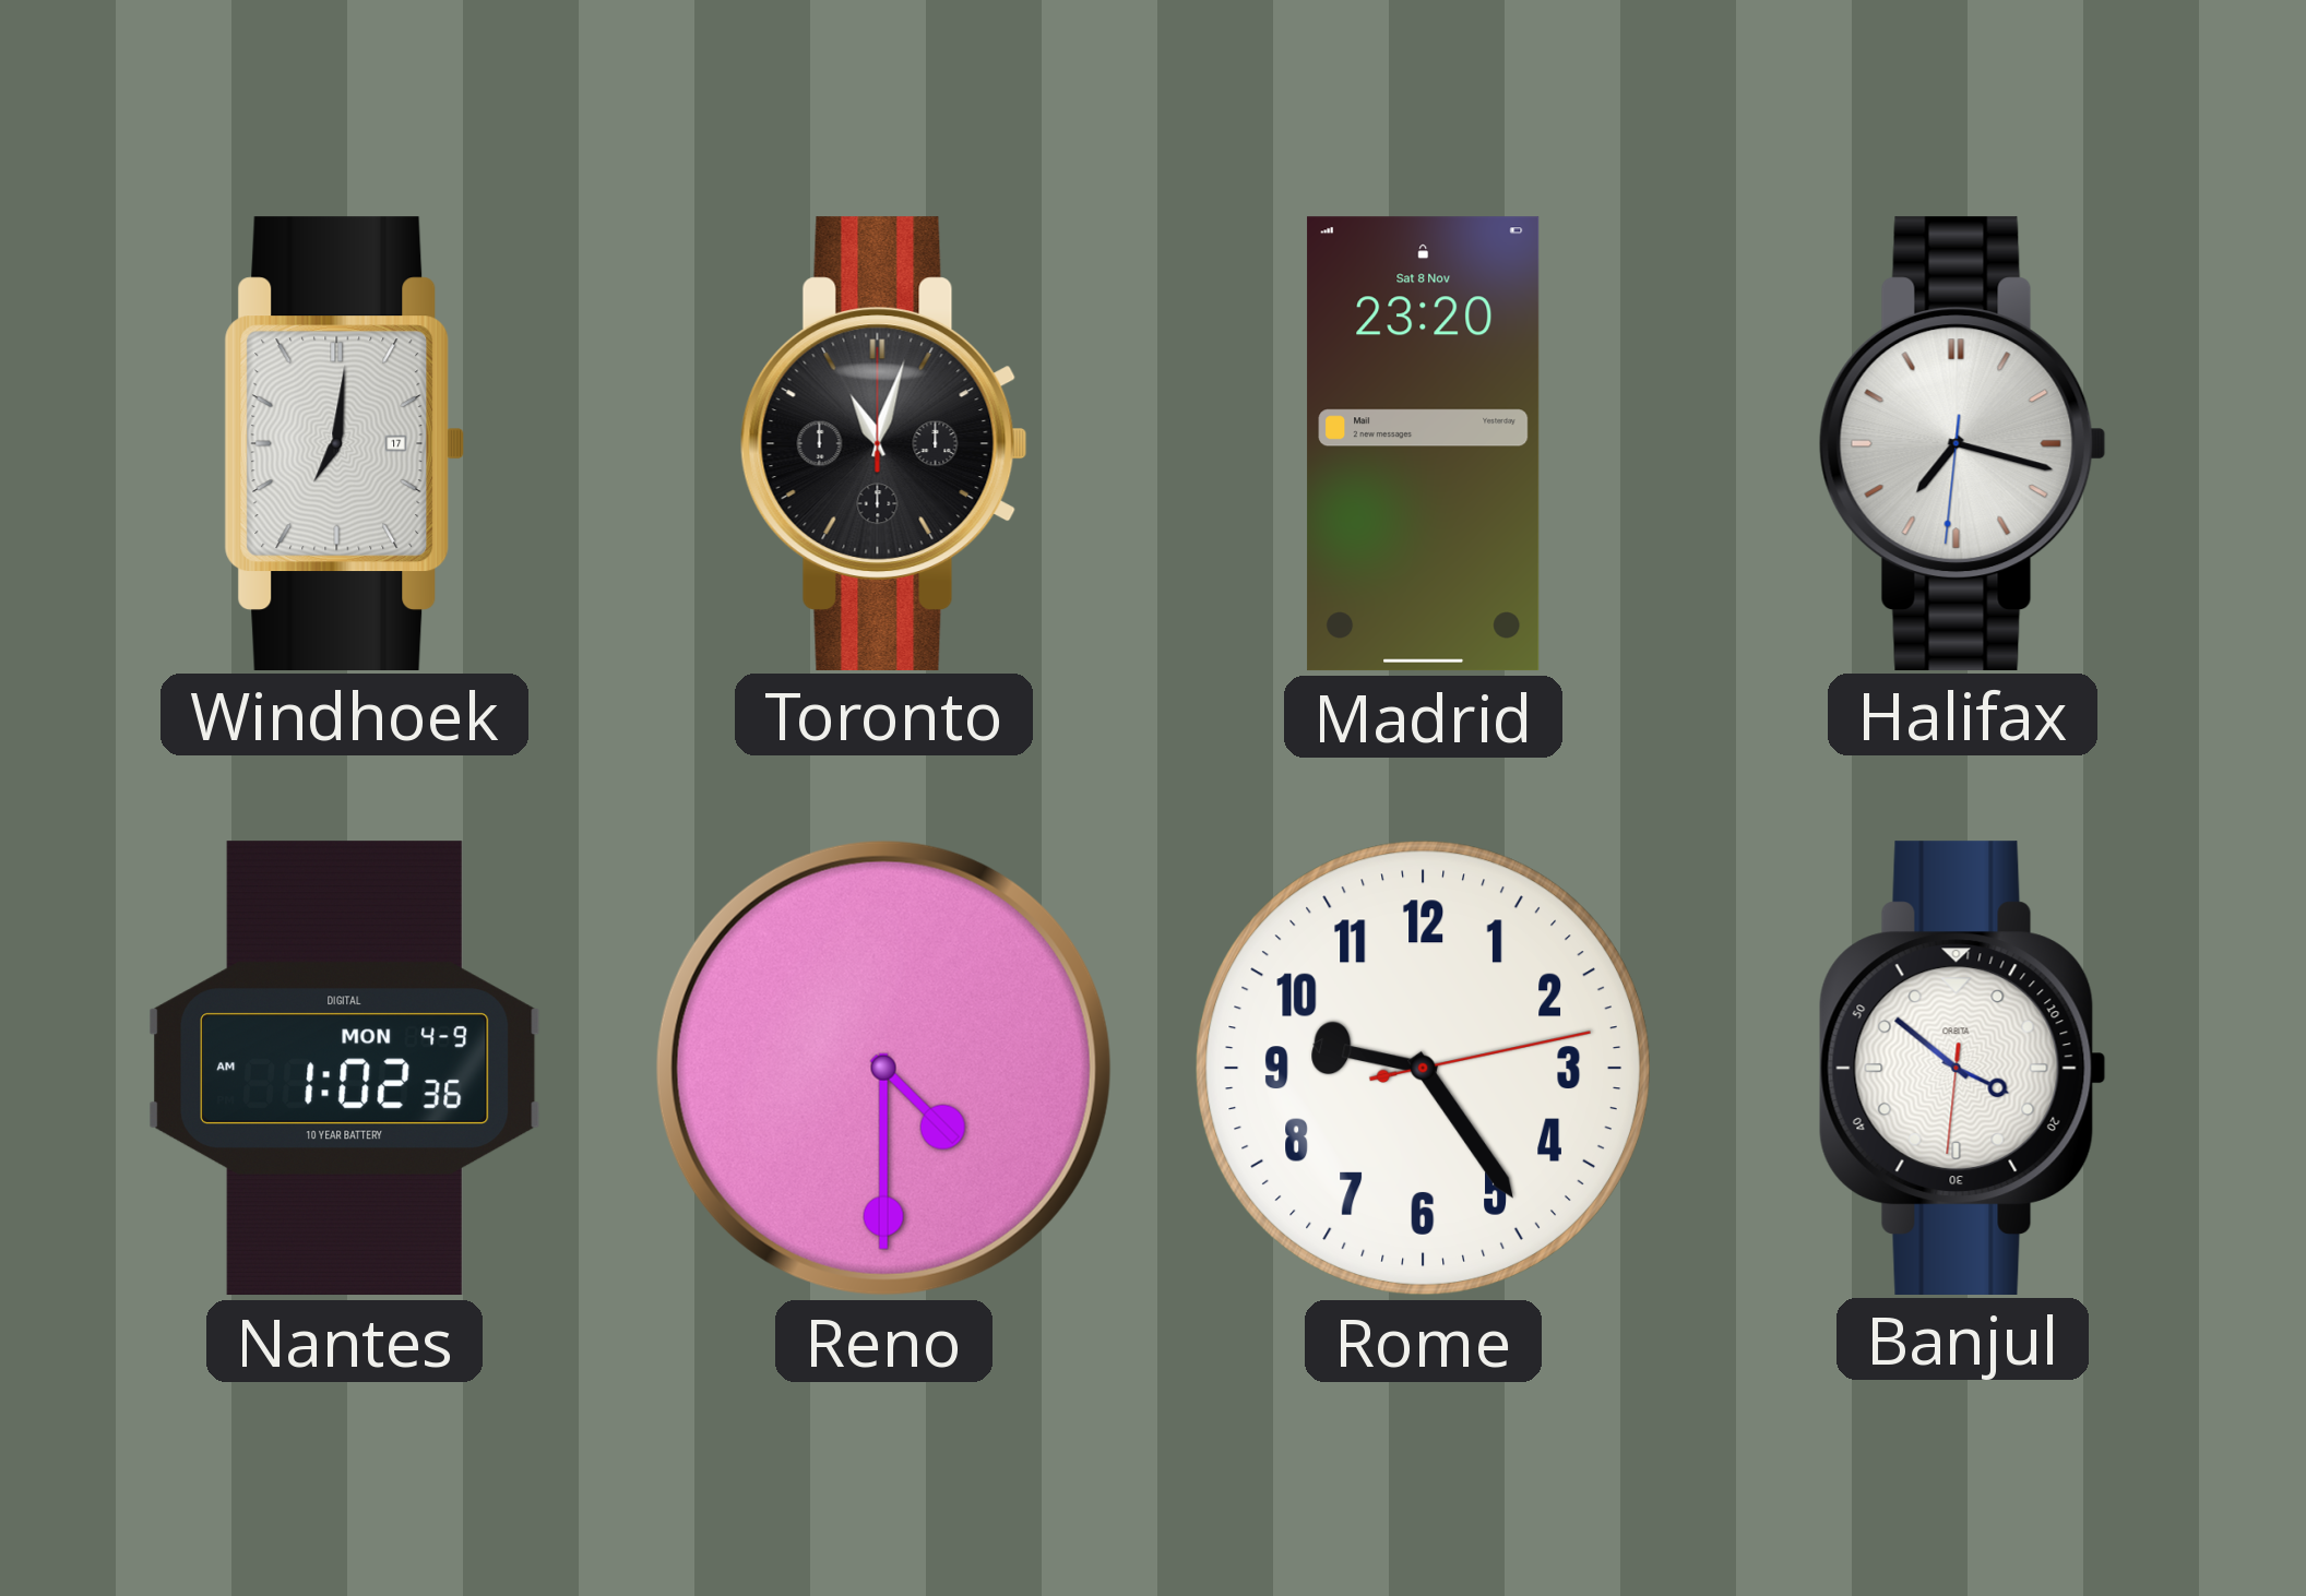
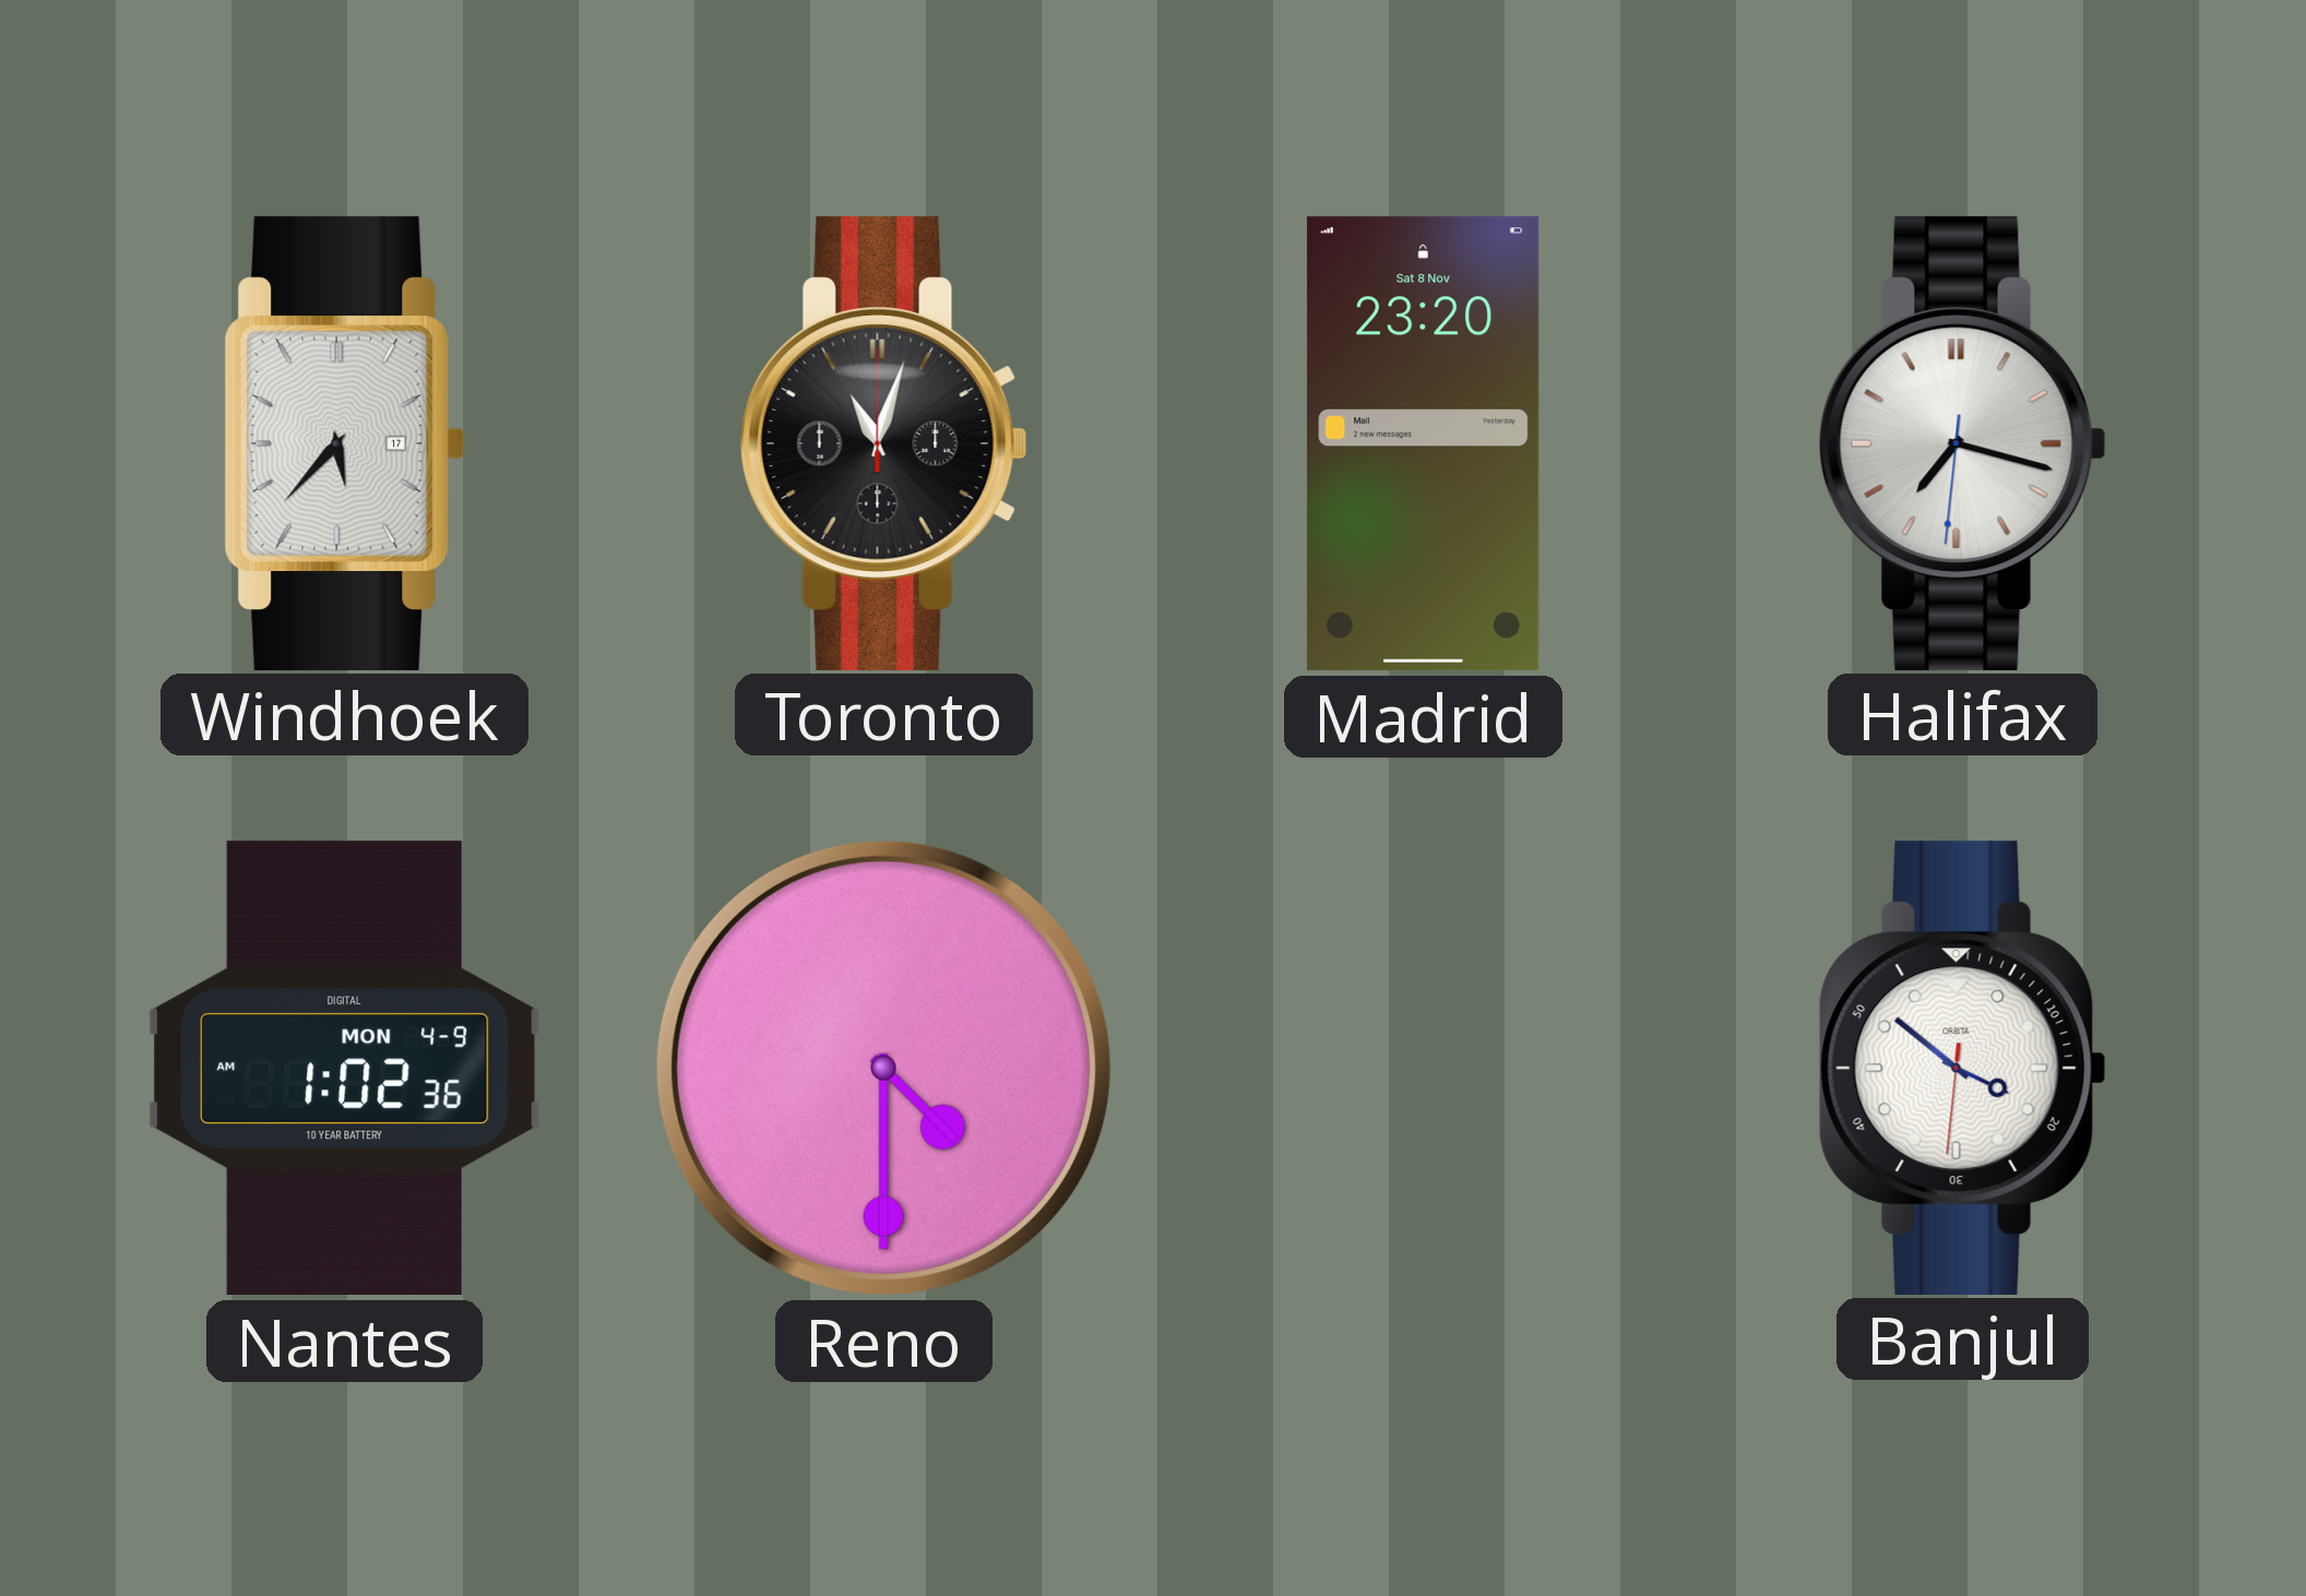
Windhoek: 7:01 -> 5:37
Rome: 9:24 -> none
